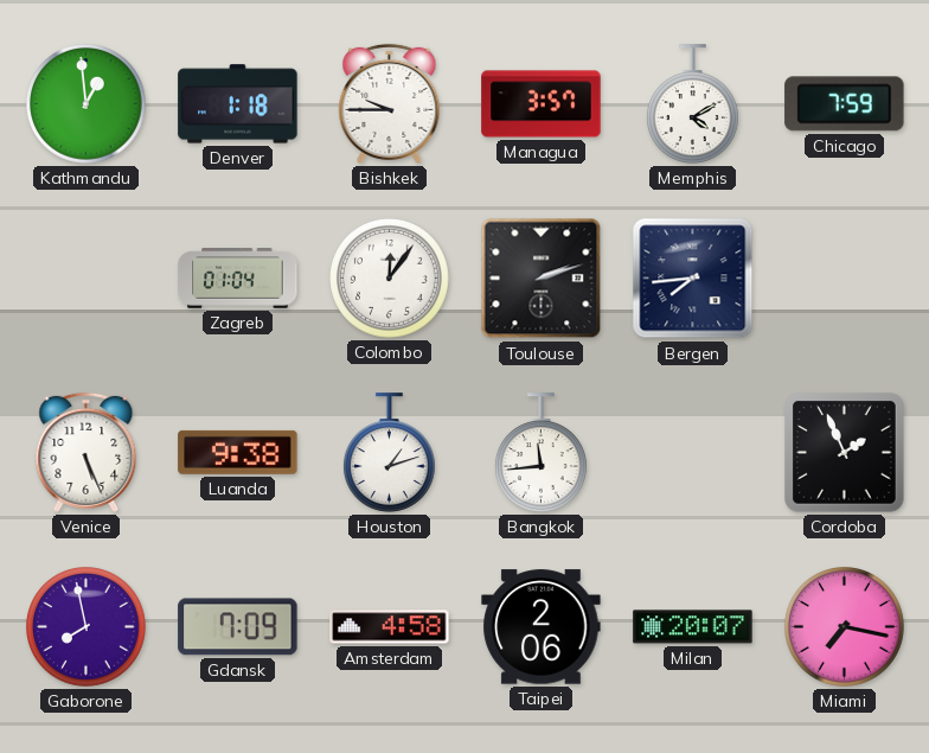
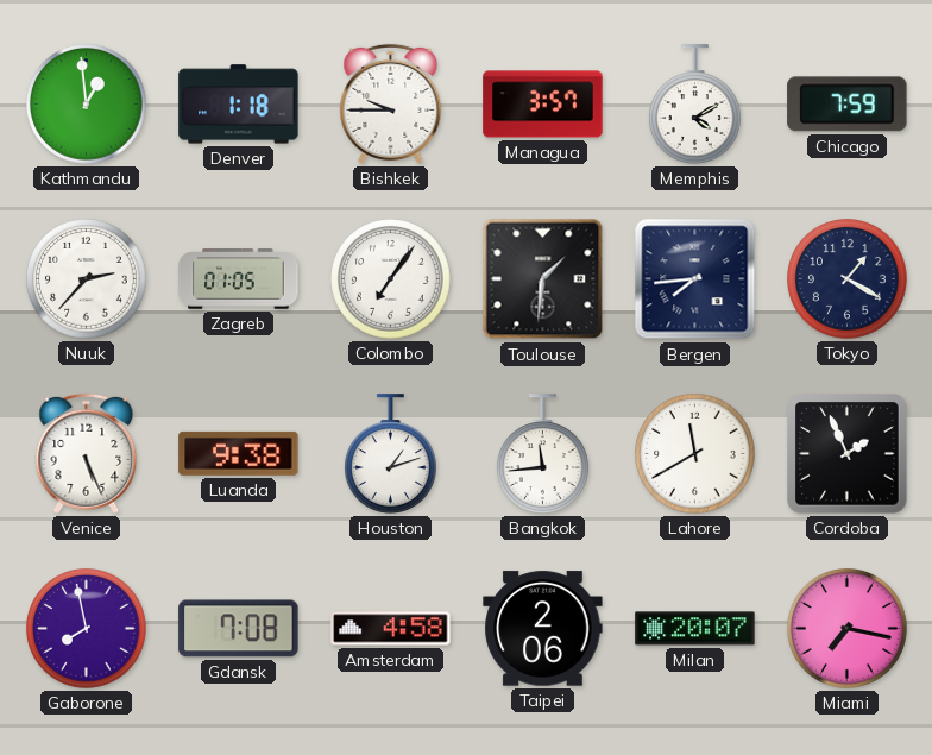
Nuuk: none -> 2:37
Zagreb: 01:04 -> 01:05
Colombo: 12:06 -> 7:06
Toulouse: 2:12 -> 1:31
Tokyo: none -> 1:20
Lahore: none -> 11:40
Gdansk: 7:09 -> 7:08
